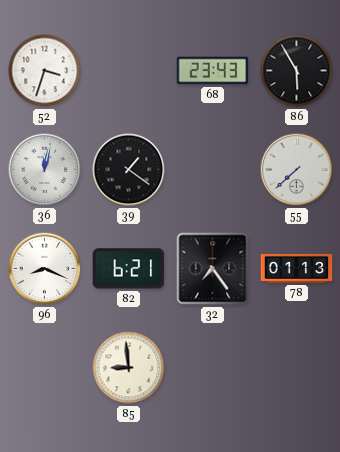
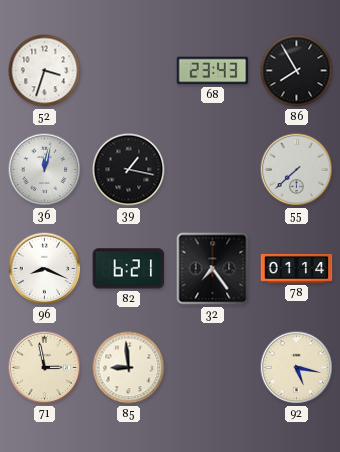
86: 5:55 -> 7:55
39: 1:21 -> 1:17
78: 01:13 -> 01:14
71: none -> 2:58
92: none -> 5:17
